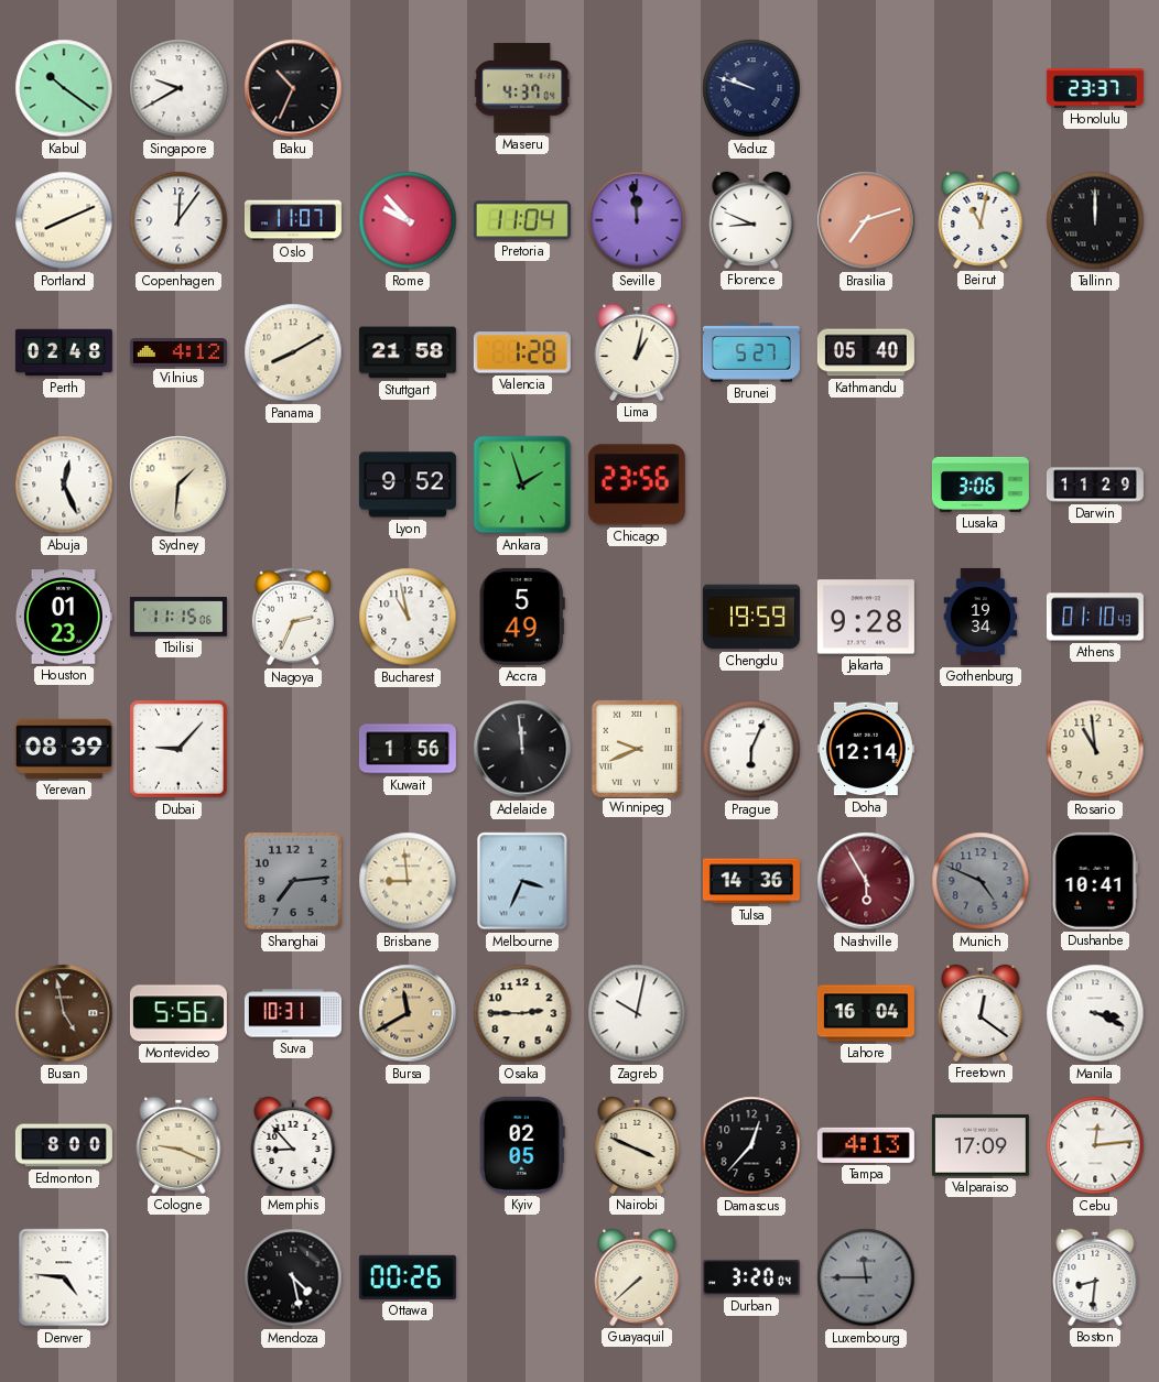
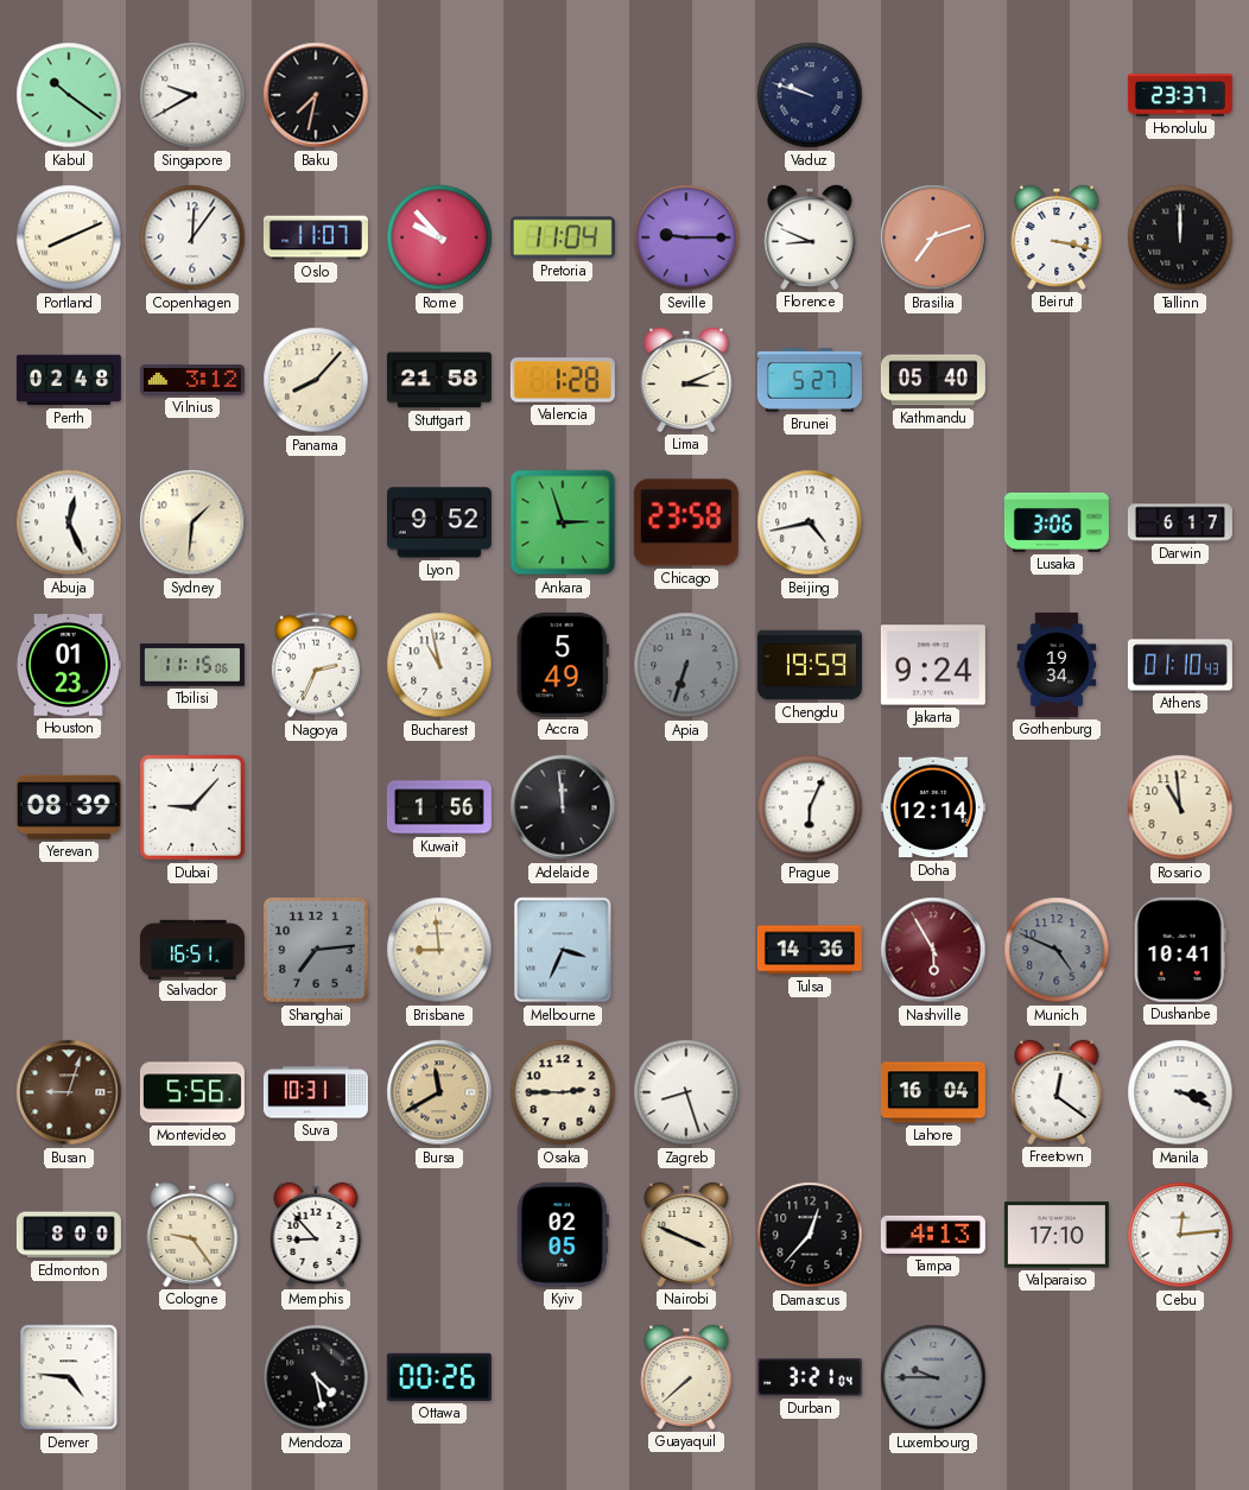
Baku: 10:34 -> 7:32
Maseru: 4:37 -> none
Seville: 11:59 -> 9:15
Beirut: 11:02 -> 3:17
Vilnius: 4:12 -> 3:12
Panama: 8:10 -> 8:07
Lima: 1:02 -> 3:11
Ankara: 1:57 -> 2:57
Chicago: 23:56 -> 23:58
Beijing: none -> 4:43
Darwin: 11:29 -> 6:17
Apia: none -> 6:33
Jakarta: 9:28 -> 9:24
Winnipeg: 9:41 -> none
Salvador: none -> 16:51
Busan: 4:58 -> 9:03
Zagreb: 10:02 -> 8:27
Cologne: 9:19 -> 9:24
Valparaiso: 17:09 -> 17:10
Durban: 3:20 -> 3:21
Luxembourg: 11:45 -> 9:45
Boston: 8:31 -> none
